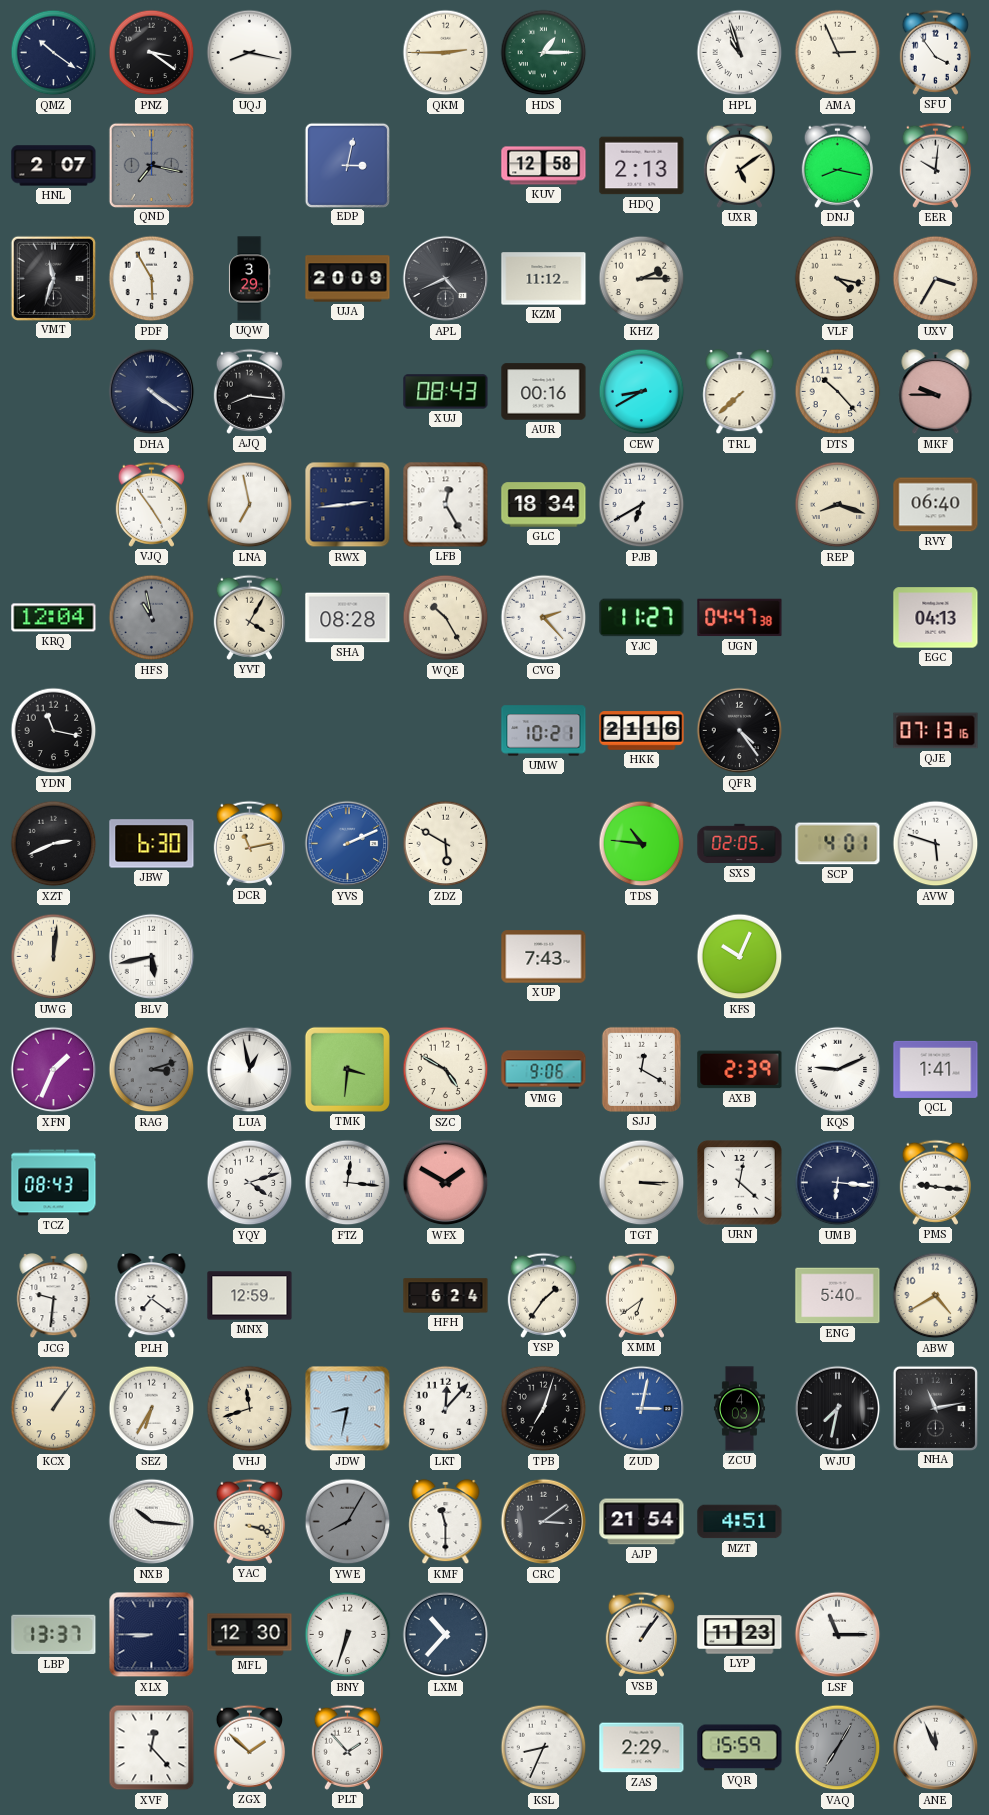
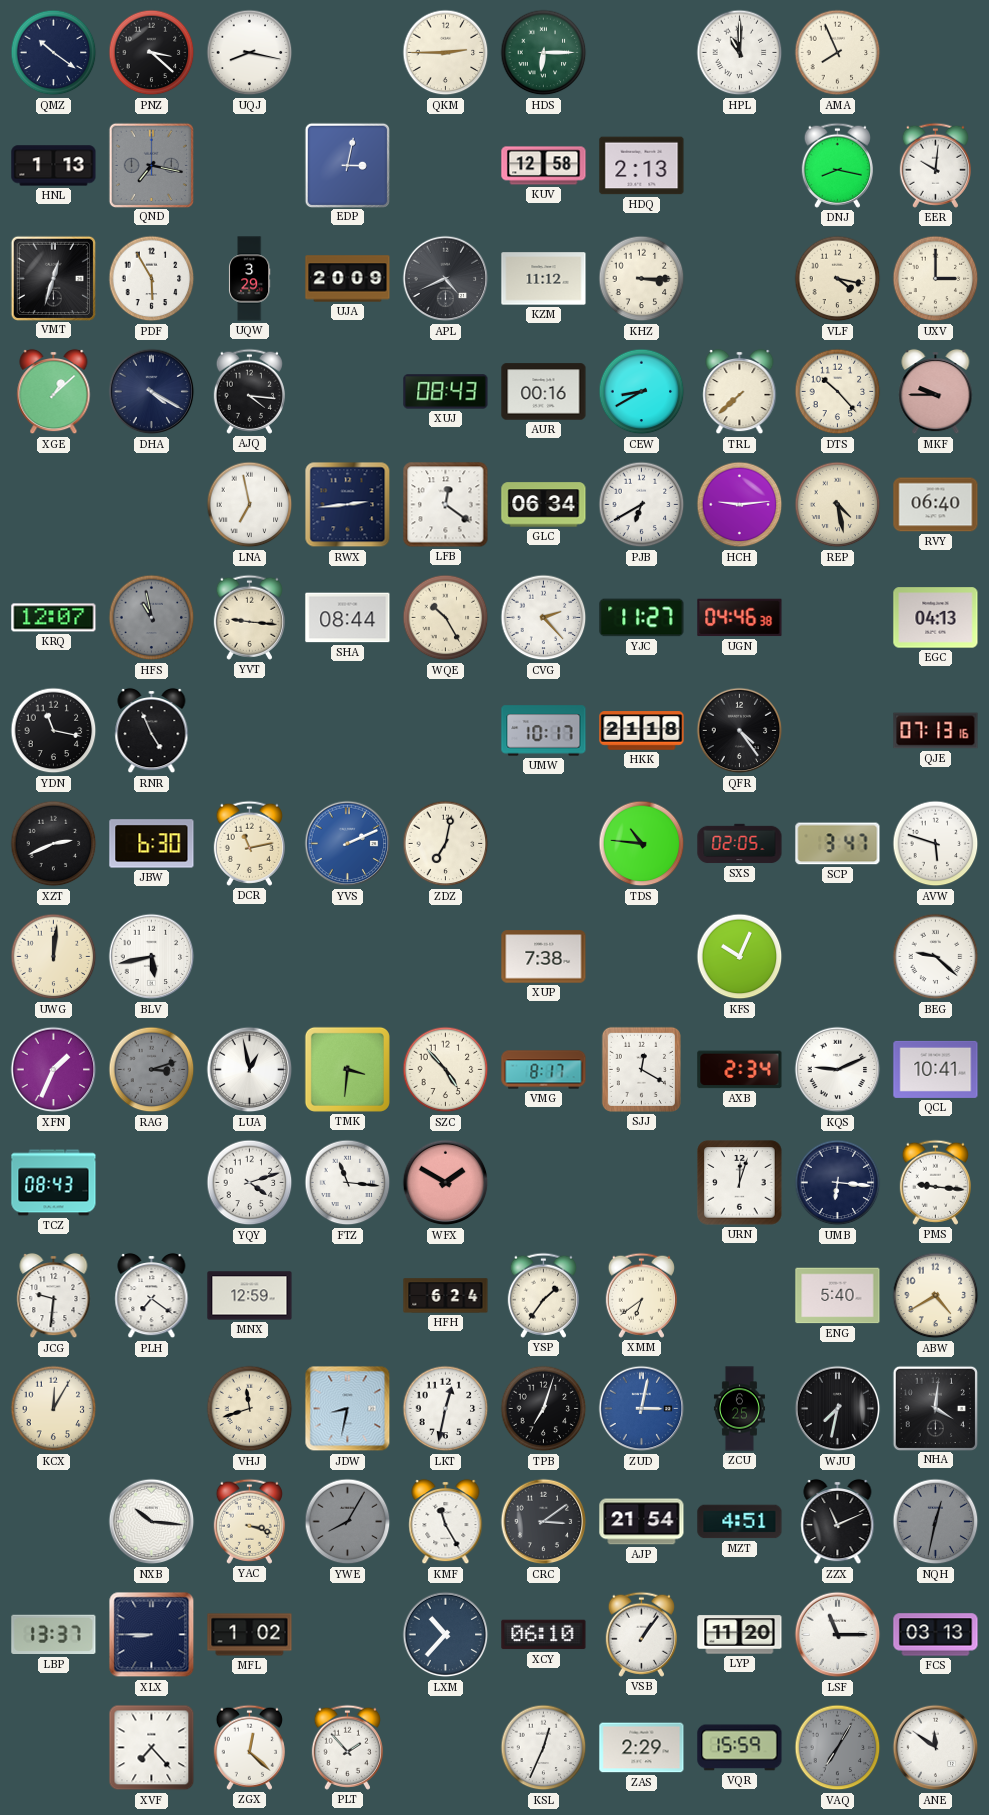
PNZ: 3:21 -> 3:22
HDS: 1:15 -> 6:15
HPL: 10:57 -> 11:00
AMA: 2:56 -> 7:56
SFU: 3:54 -> none
HNL: 2:07 -> 1:13
UXR: 5:09 -> none
VMT: 11:33 -> 12:33
KHZ: 2:15 -> 3:15
UXV: 3:35 -> 3:00
XGE: none -> 1:08
DHA: 4:21 -> 4:20
AJQ: 8:16 -> 4:16
VJQ: 4:54 -> none
LFB: 12:25 -> 12:21
GLC: 18:34 -> 06:34
HCH: none -> 9:14
REP: 8:18 -> 4:28
KRQ: 12:04 -> 12:07
YVT: 4:05 -> 9:16
SHA: 08:28 -> 08:44
UGN: 04:47 -> 04:46
RNR: none -> 4:56
UMW: 10:21 -> 10:17
HKK: 21:16 -> 21:18
ZDZ: 5:50 -> 7:02
SCP: 4:01 -> 3:47
XUP: 7:43 -> 7:38
BEG: none -> 9:22
SZC: 4:50 -> 4:53
VMG: 9:06 -> 8:17
AXB: 2:39 -> 2:34
QCL: 1:41 -> 10:41
FTZ: 12:16 -> 11:16
TGT: 3:15 -> none
URN: 12:22 -> 12:03
KCX: 1:06 -> 12:05
SEZ: 6:35 -> none
LKT: 12:07 -> 12:32
ZCU: 4:03 -> 6:25
NHA: 11:13 -> 4:01
KMF: 11:30 -> 11:25
ZZX: none -> 11:11
NQH: none -> 12:32
MFL: 12:30 -> 1:02
BNY: 6:33 -> none
XCY: none -> 06:10
LYP: 11:23 -> 11:20
FCS: none -> 03:13
XVF: 12:23 -> 7:23
ZGX: 1:52 -> 12:22
KSL: 8:34 -> 12:34
ANE: 11:56 -> 11:51
